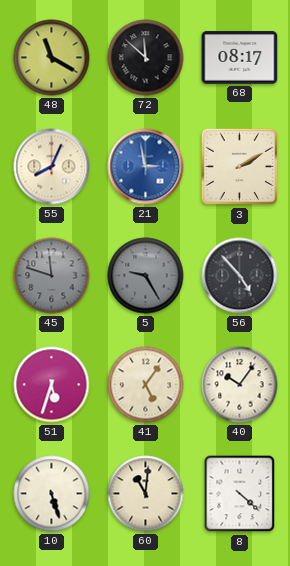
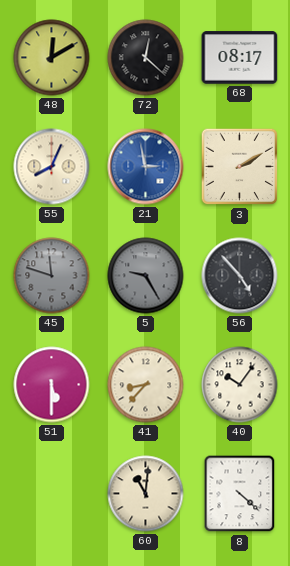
48: 11:20 -> 12:10
72: 11:52 -> 12:22
51: 5:33 -> 5:30
41: 5:06 -> 8:37
10: 5:27 -> none
